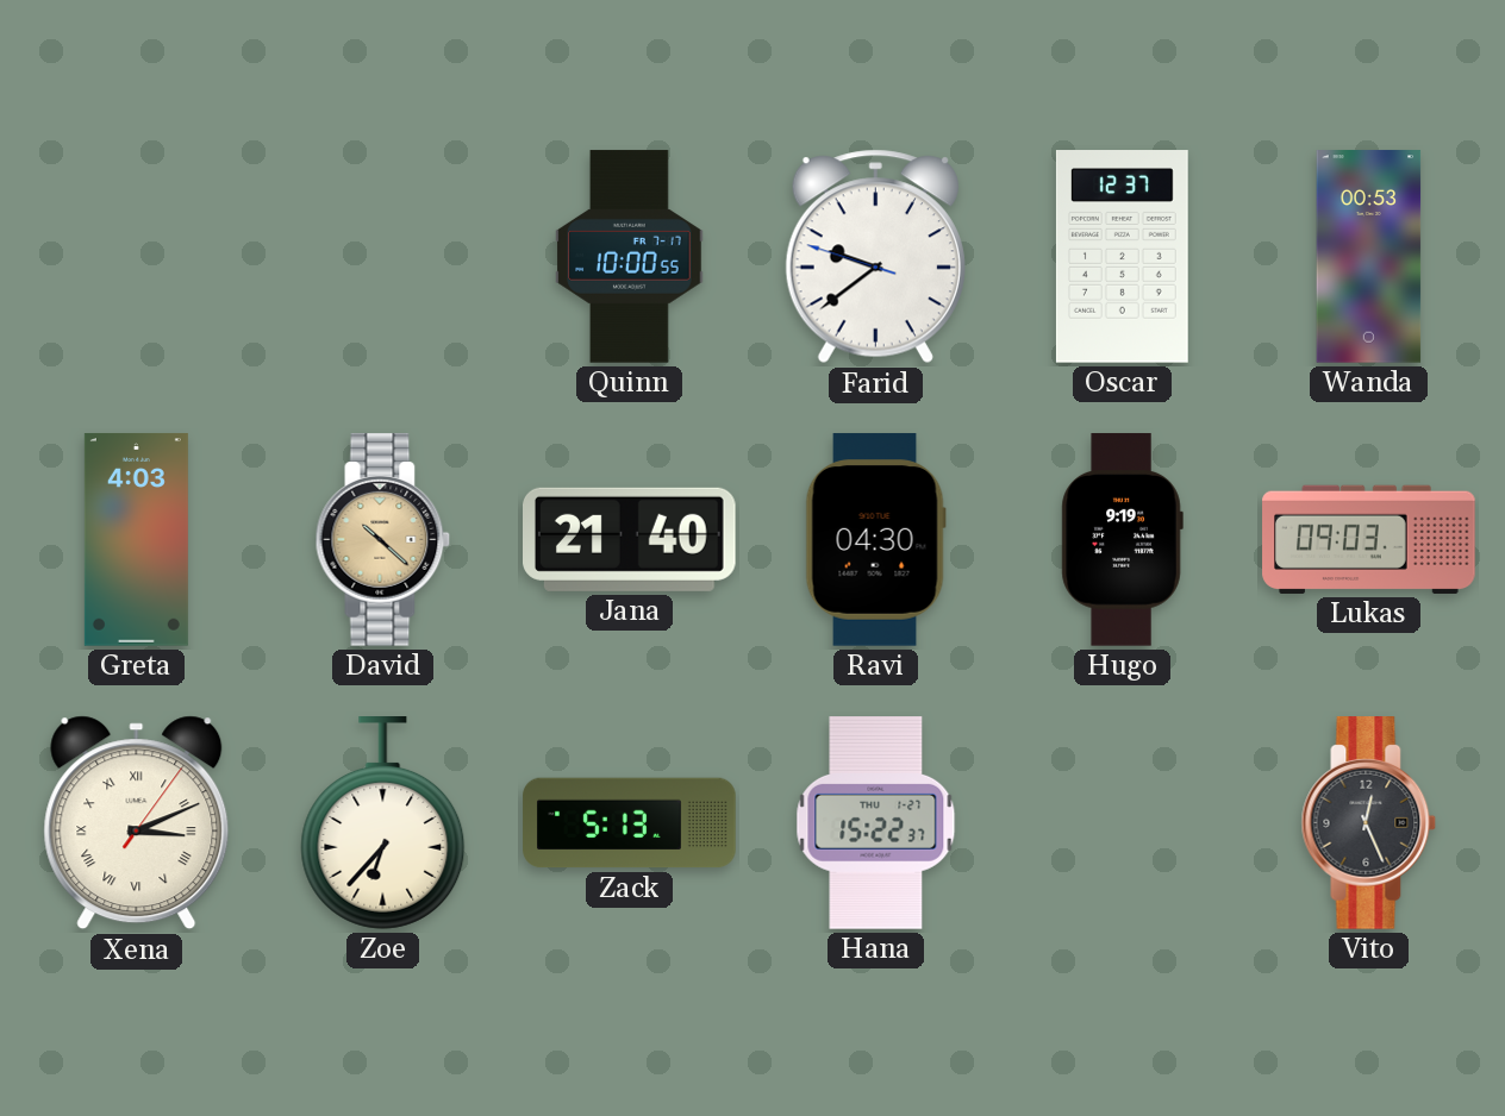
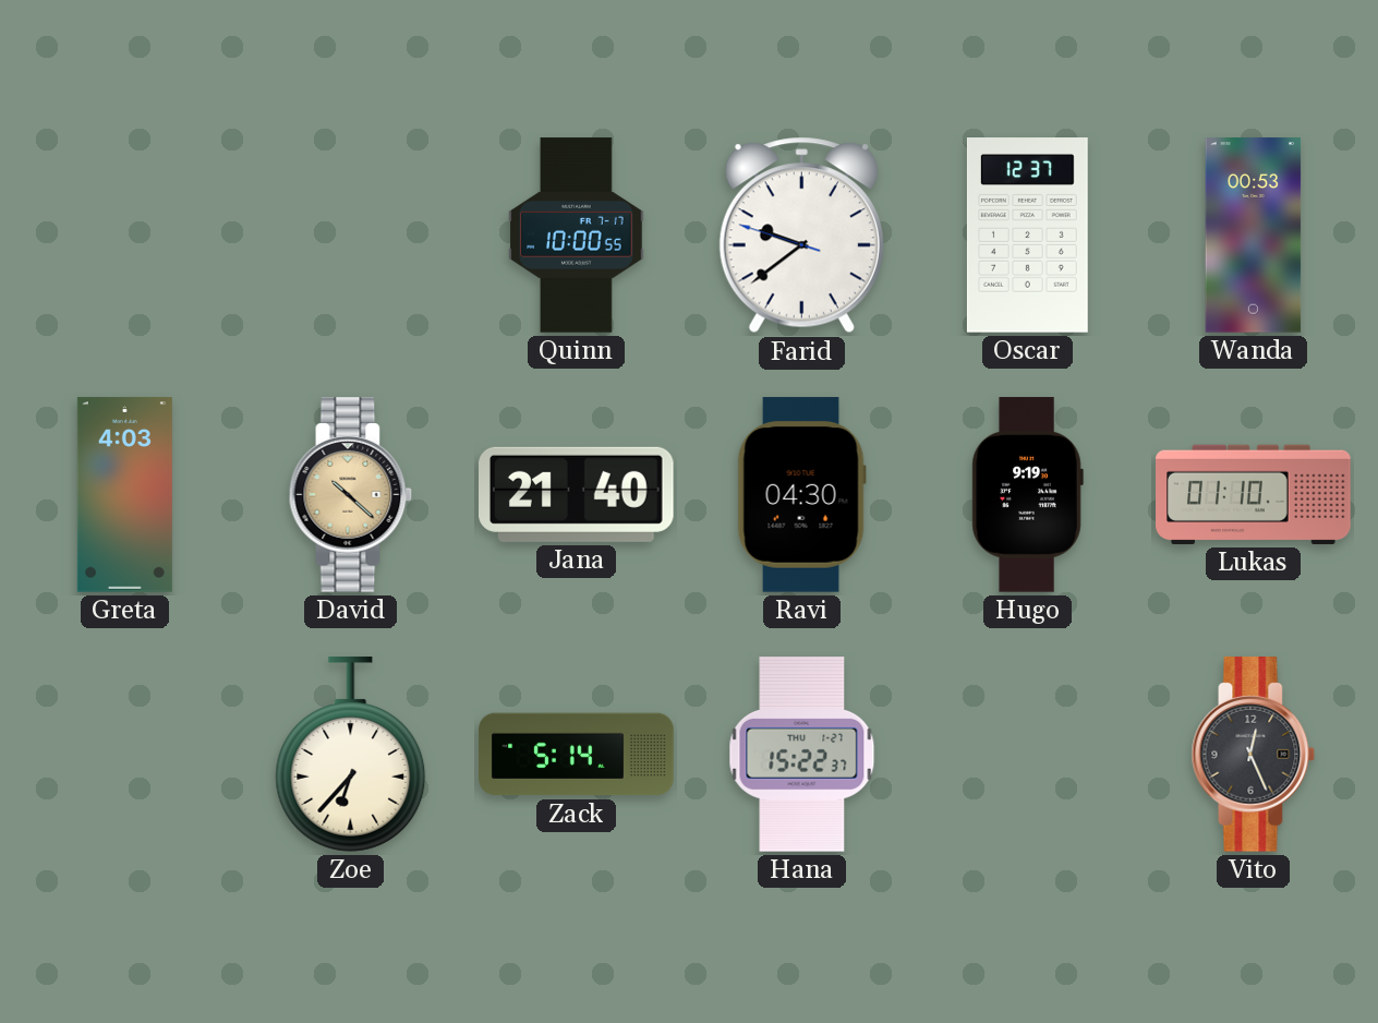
Lukas: 09:03 -> 01:10
Xena: 3:11 -> none
Zack: 5:13 -> 5:14
